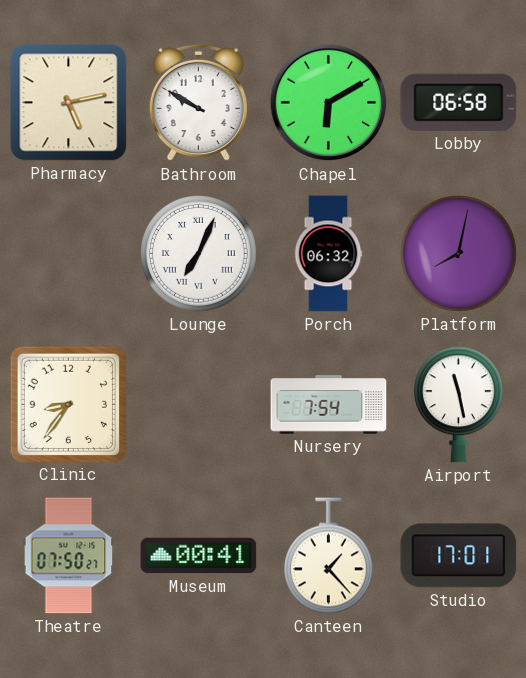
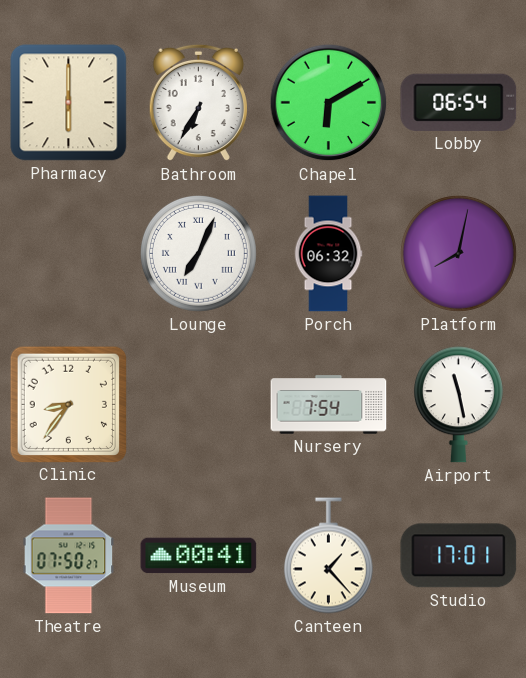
Pharmacy: 5:13 -> 6:00
Bathroom: 9:50 -> 6:35
Lobby: 06:58 -> 06:54
